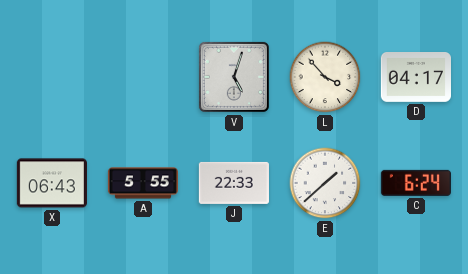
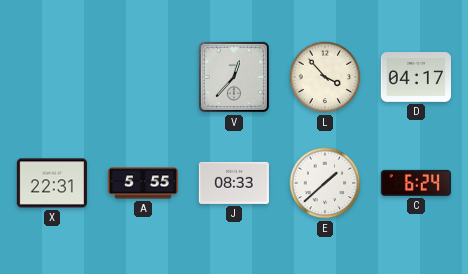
V: 5:03 -> 12:37
X: 06:43 -> 22:31
J: 22:33 -> 08:33
